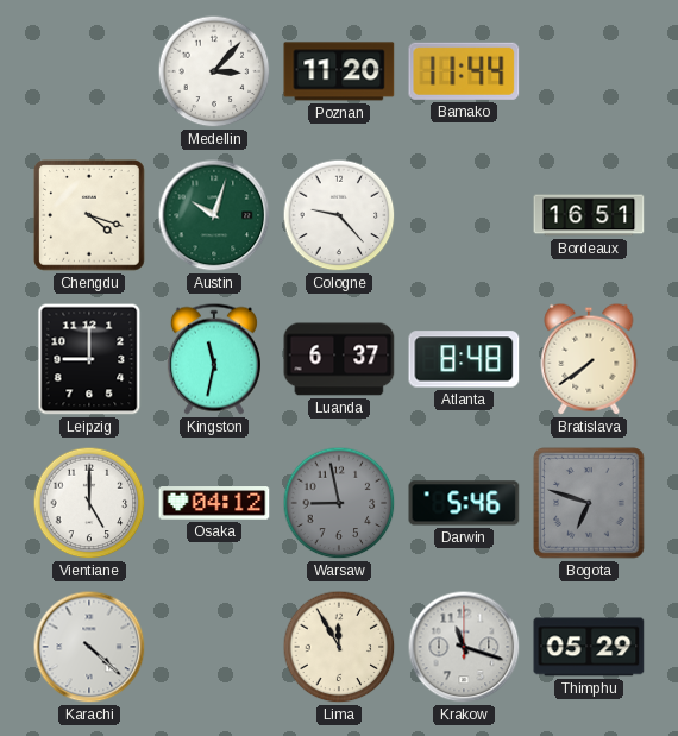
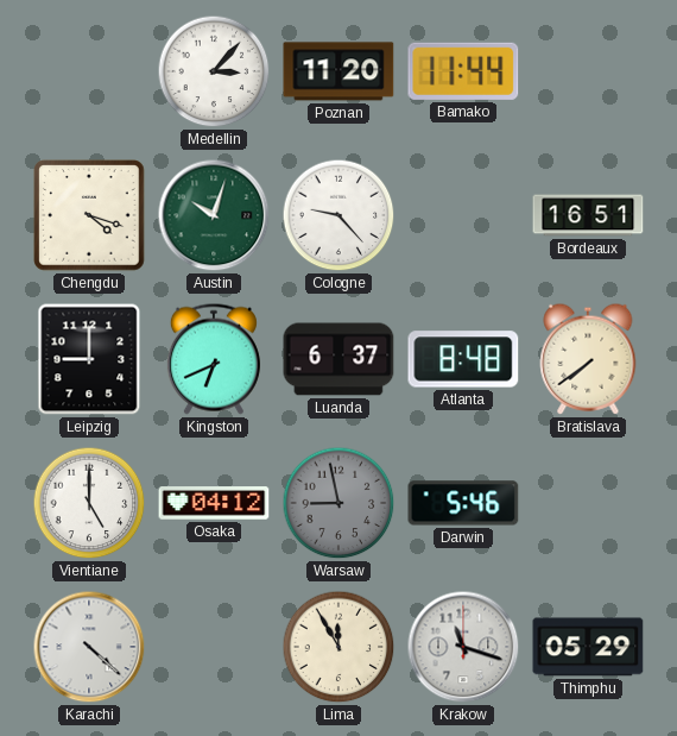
Kingston: 11:32 -> 6:41
Bogota: 6:48 -> none
